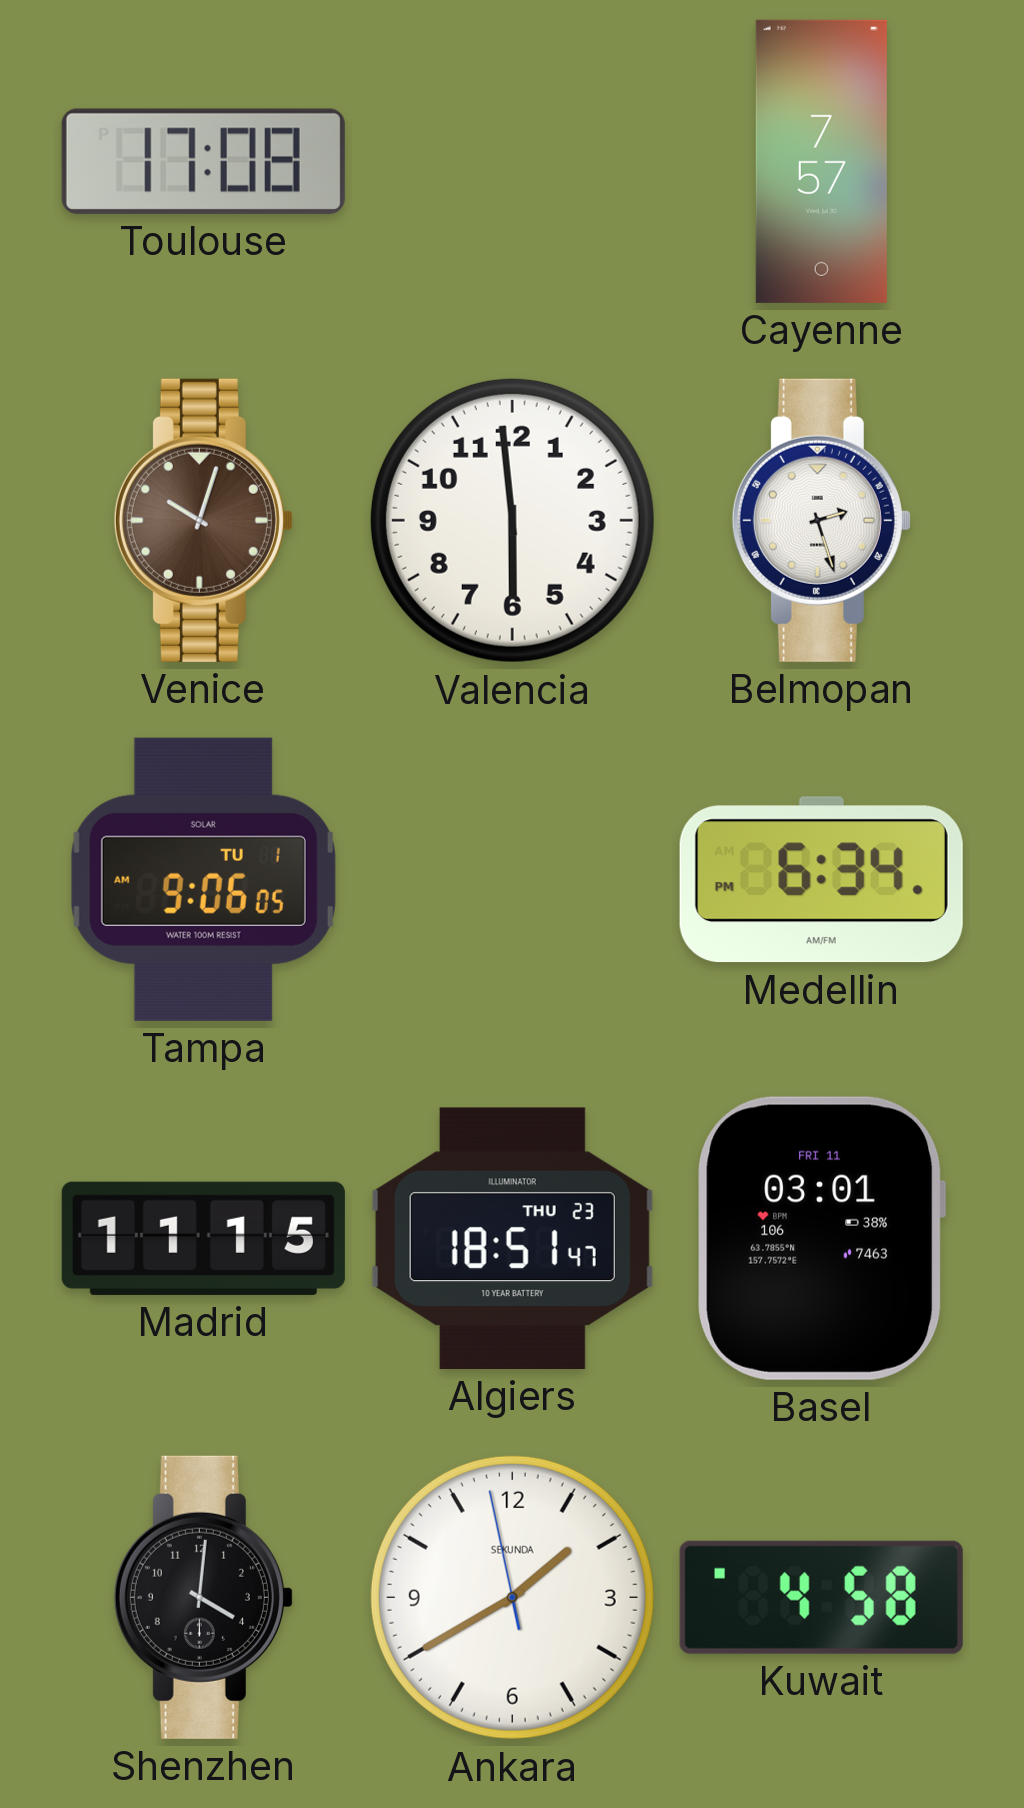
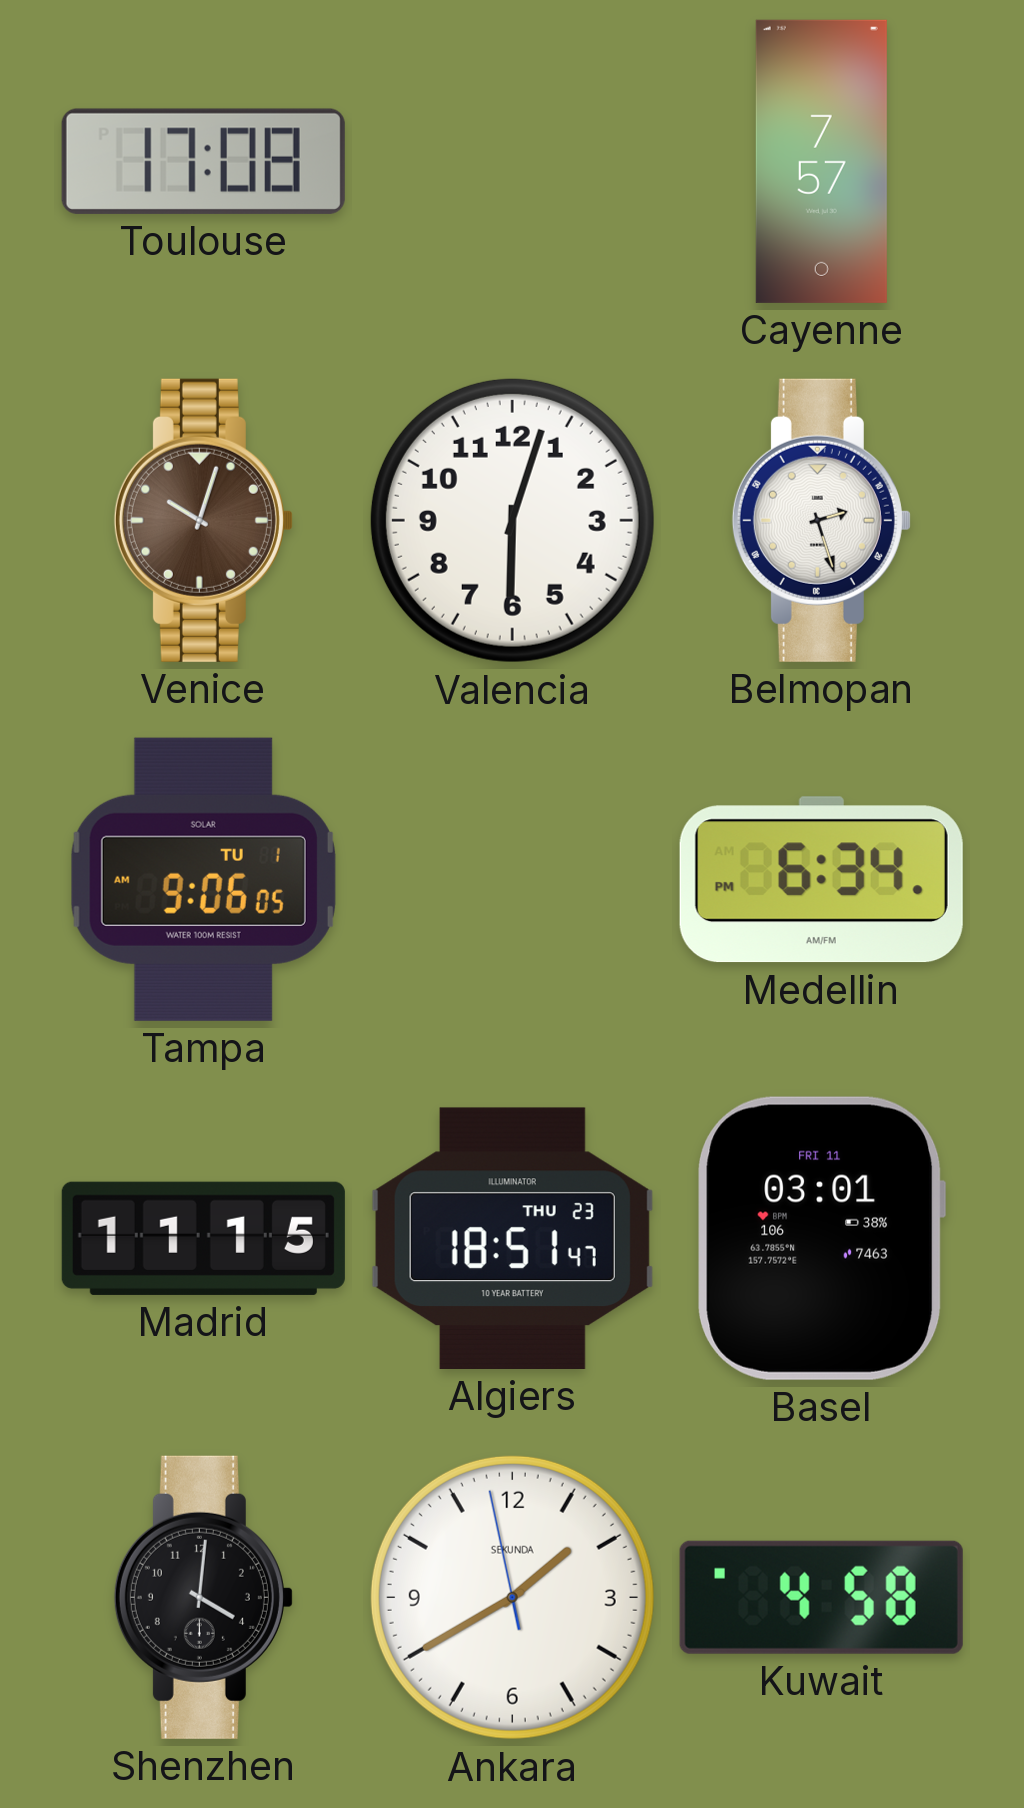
Valencia: 5:59 -> 6:03
